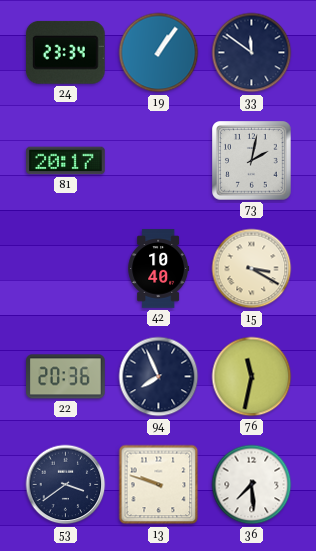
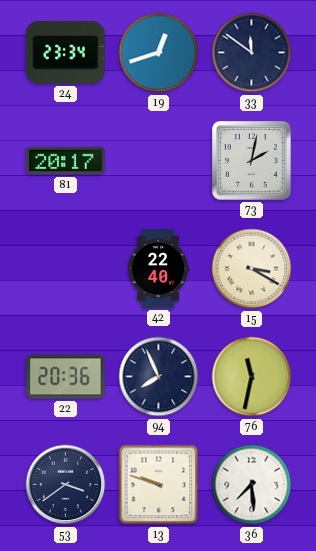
19: 1:06 -> 12:42
42: 10:40 -> 22:40
